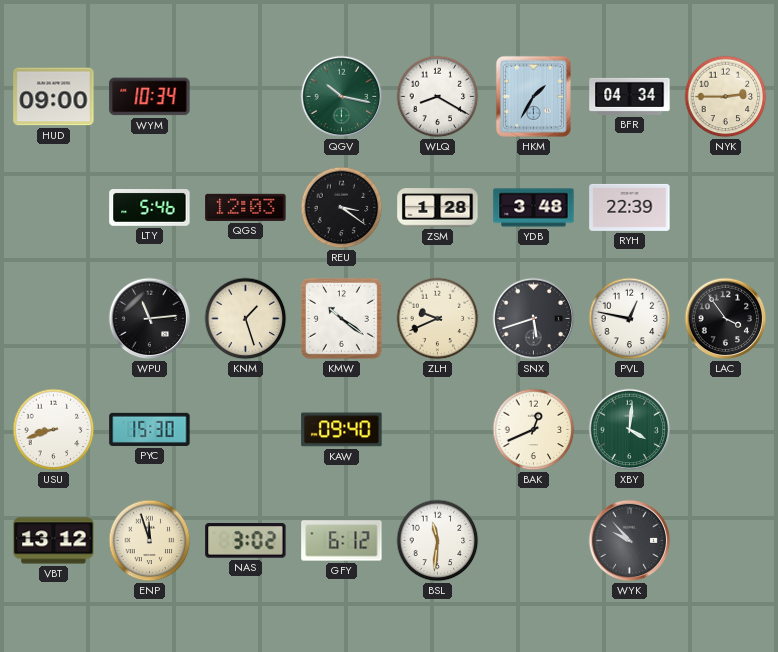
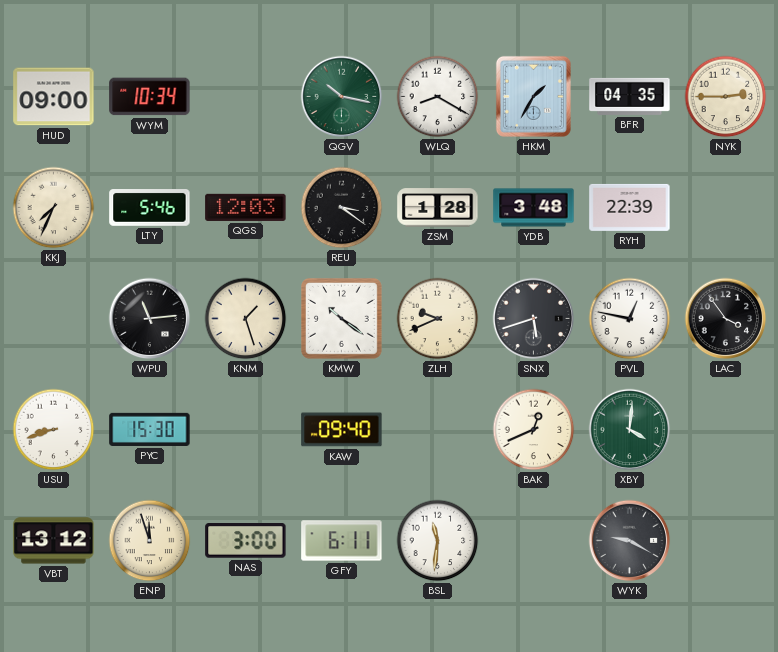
BFR: 04:34 -> 04:35
KKJ: none -> 7:34
NAS: 3:02 -> 3:00
GFY: 6:12 -> 6:11
WYK: 9:53 -> 9:20
